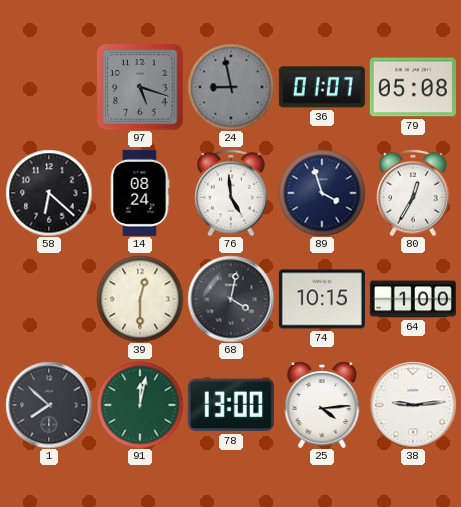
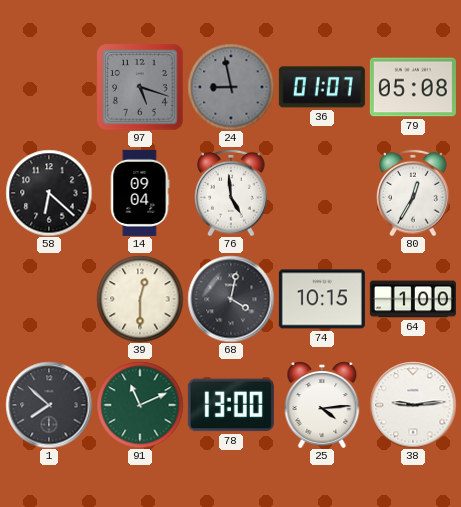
14: 08:24 -> 09:04
89: 3:57 -> none
91: 12:02 -> 11:11
